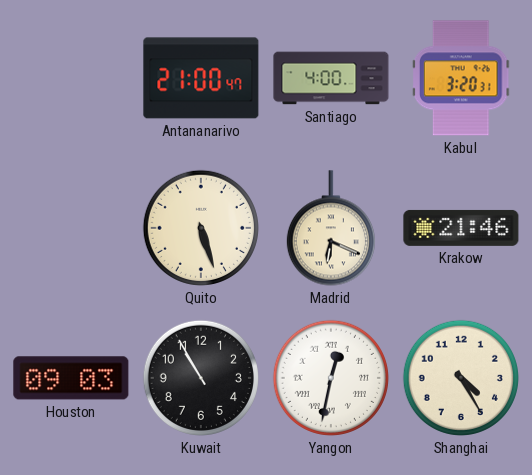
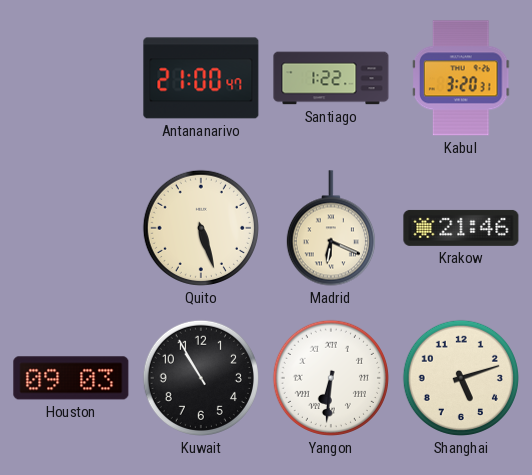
Santiago: 4:00 -> 1:22
Yangon: 12:32 -> 6:31
Shanghai: 4:25 -> 5:12
